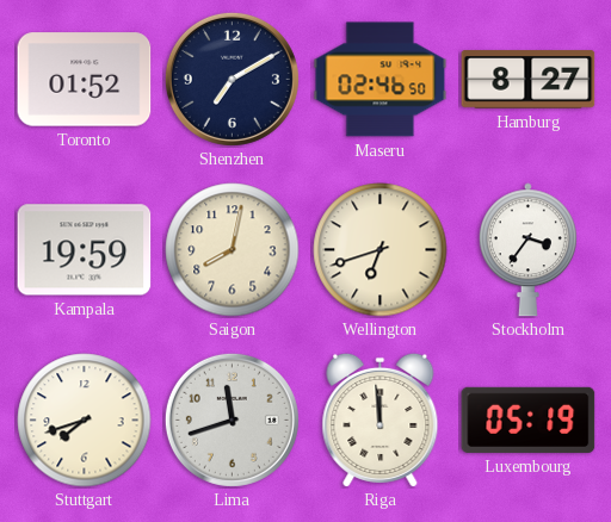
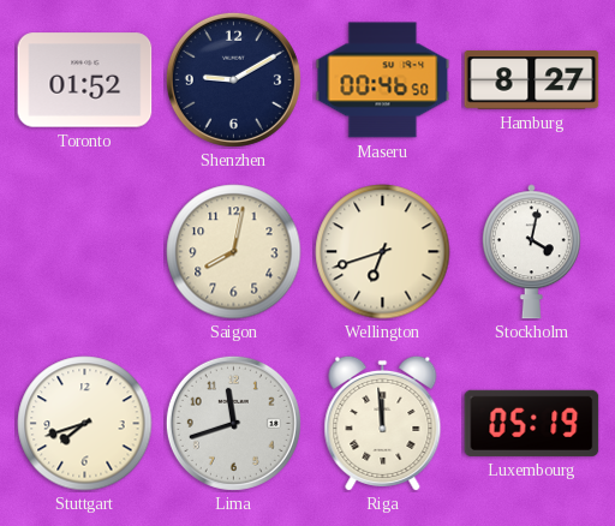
Shenzhen: 7:10 -> 9:10
Maseru: 02:46 -> 00:46
Kampala: 19:59 -> none
Stockholm: 3:36 -> 4:02
